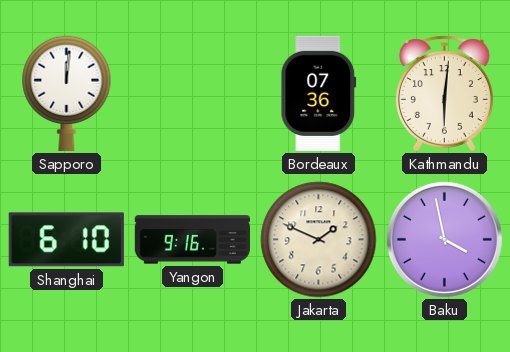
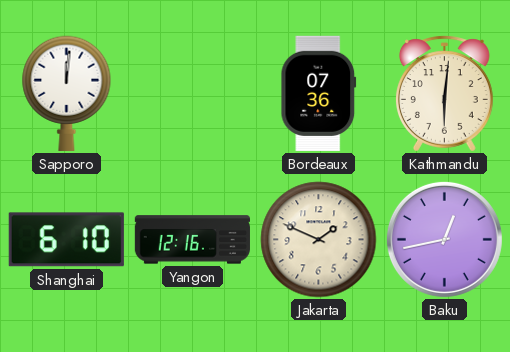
Yangon: 9:16 -> 12:16
Baku: 3:58 -> 12:43
